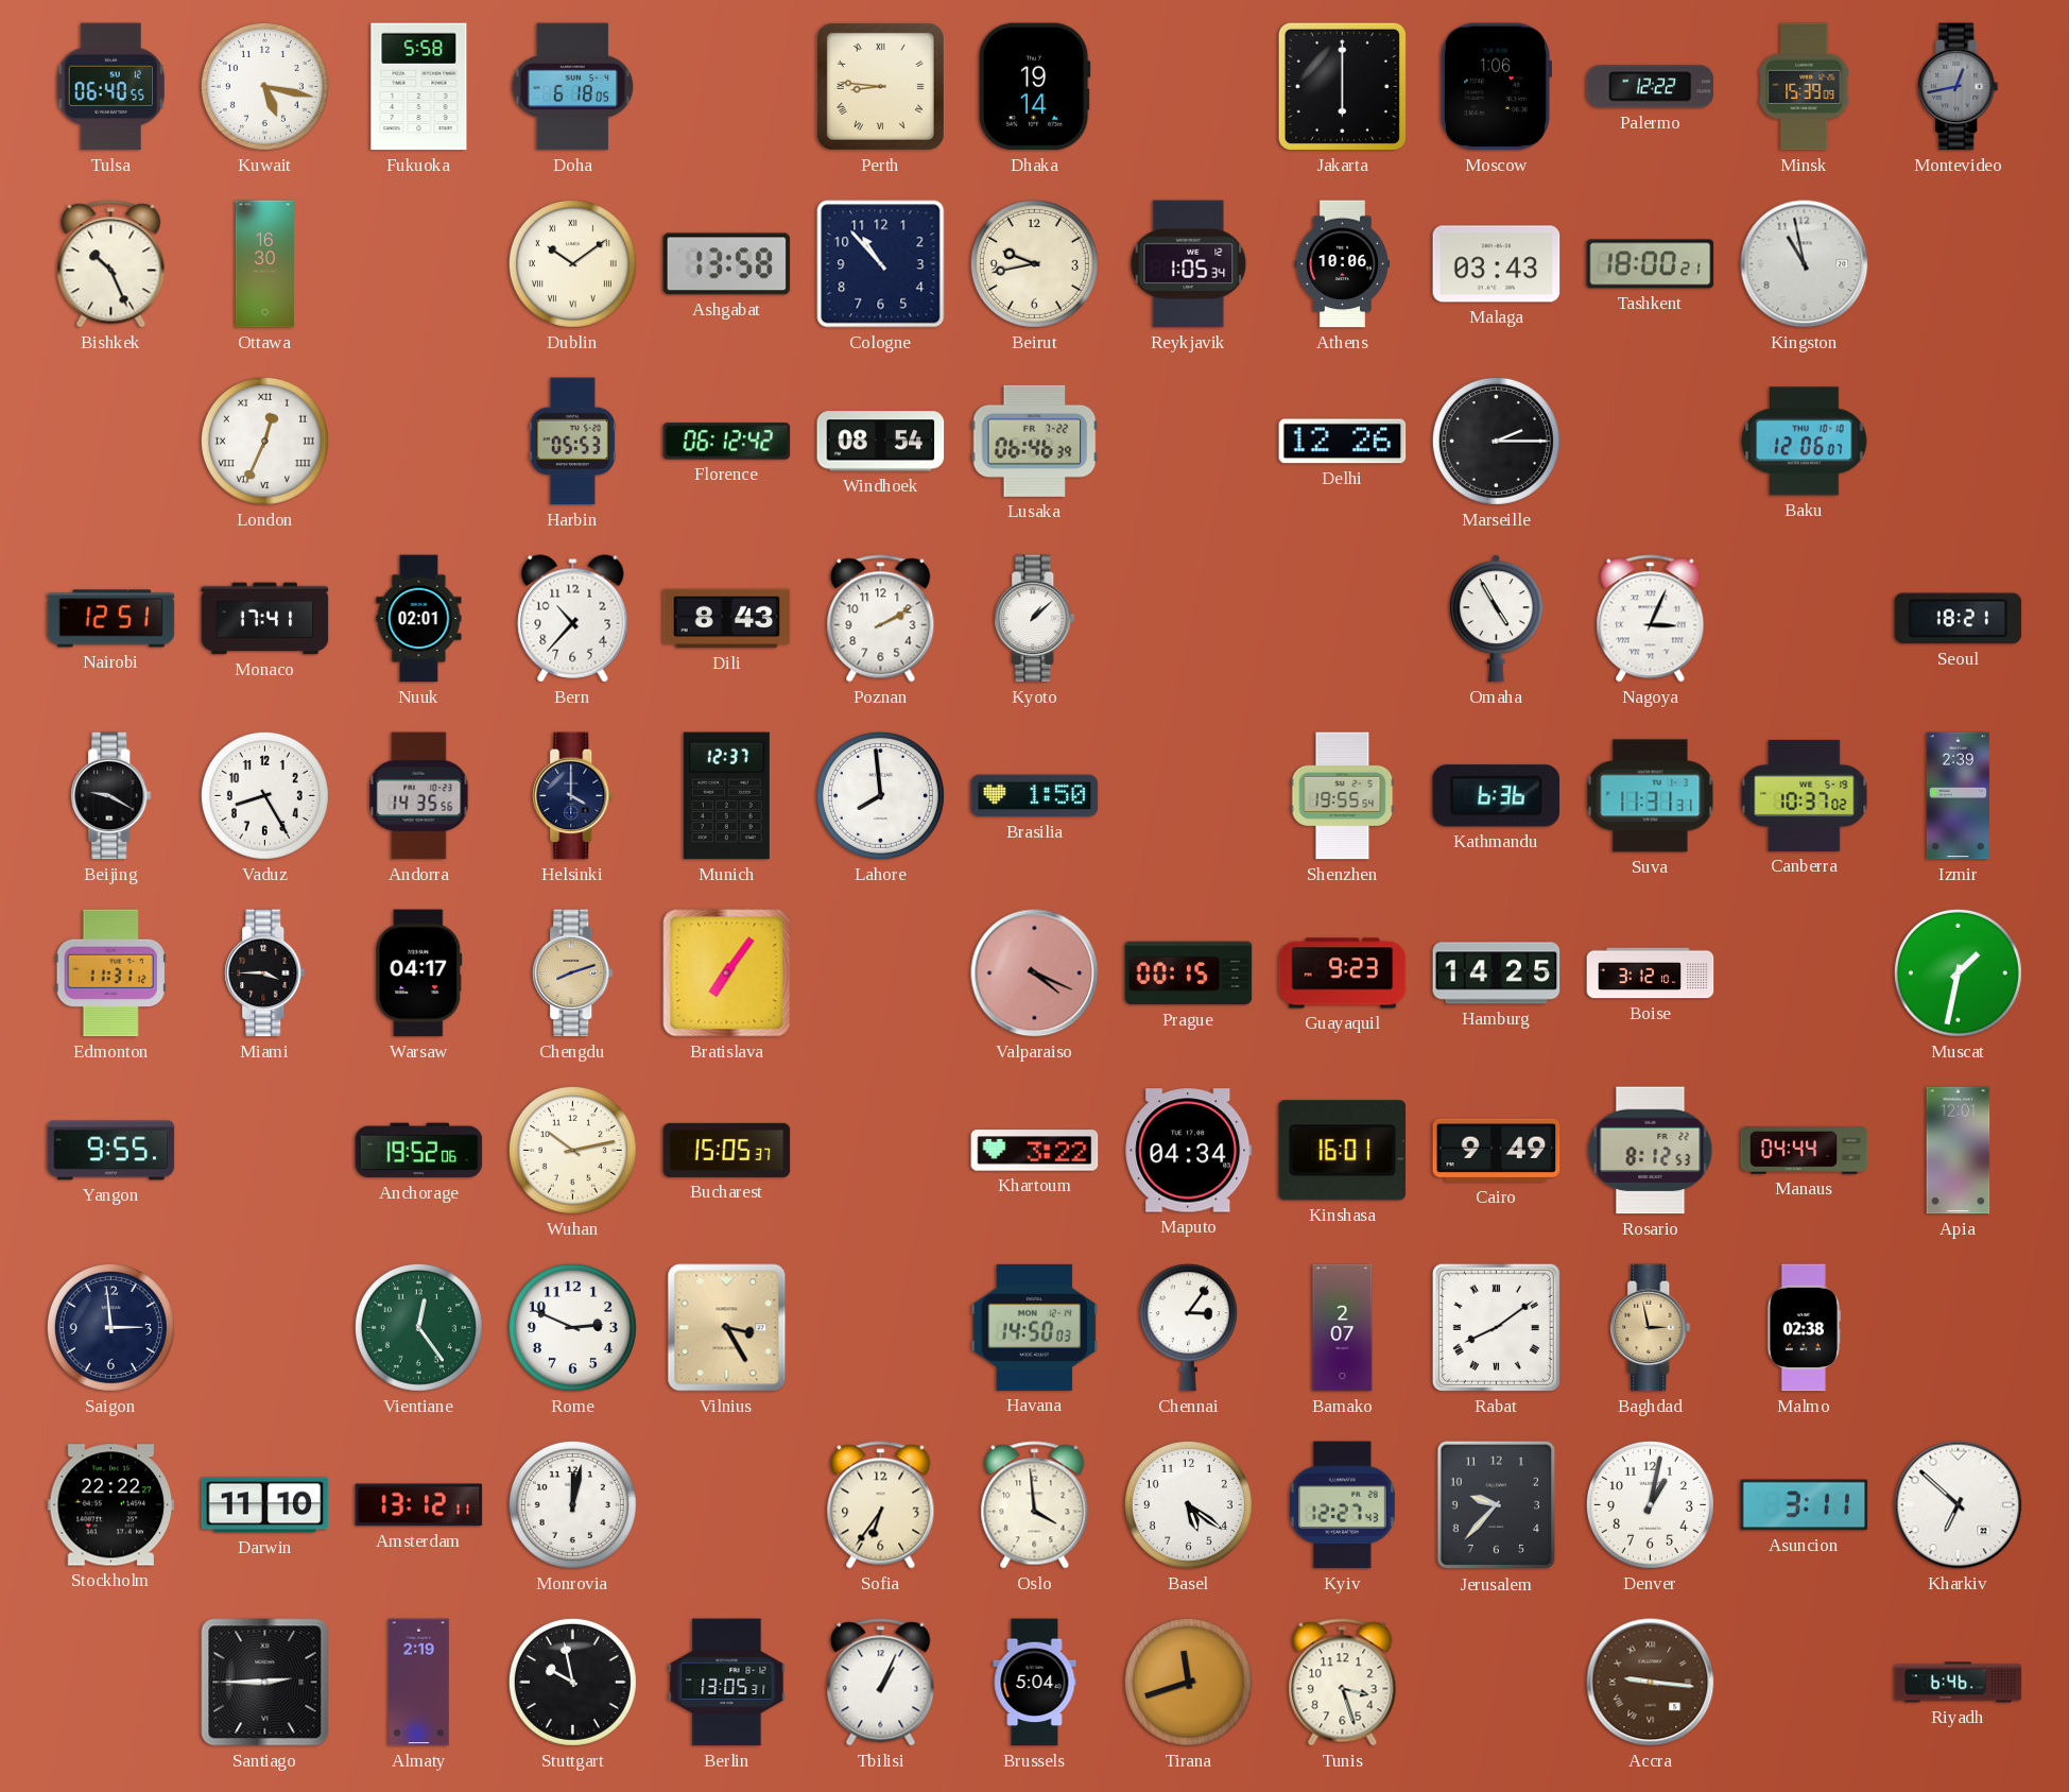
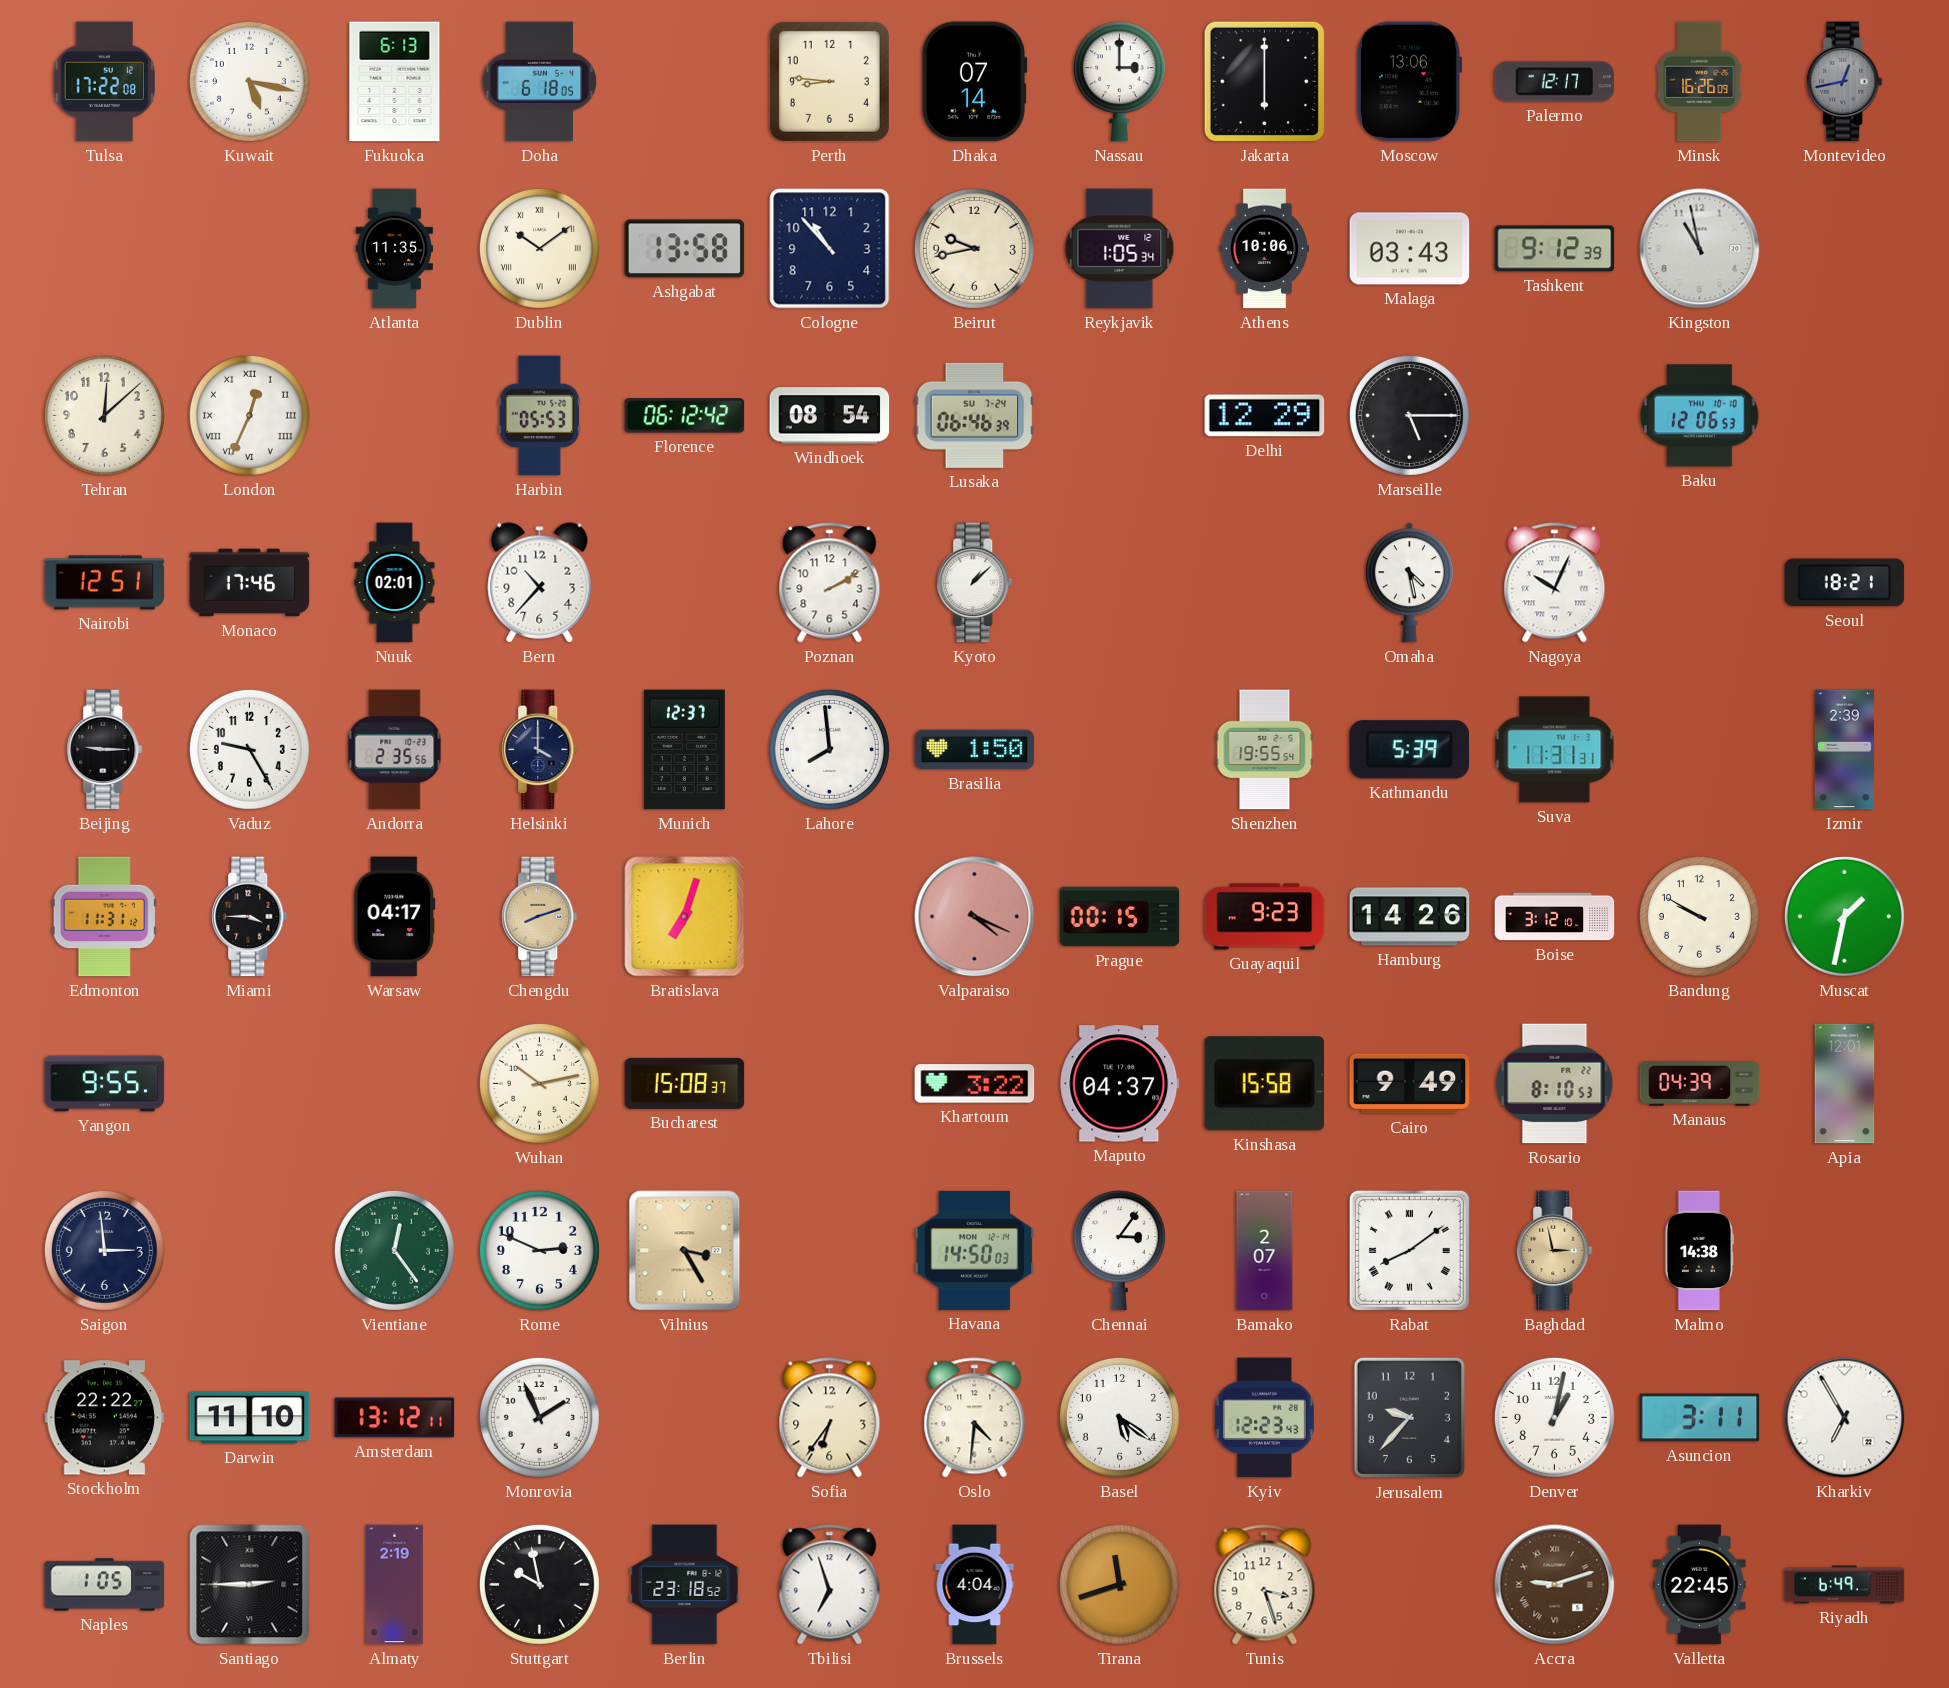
Tulsa: 06:40 -> 17:22
Fukuoka: 5:58 -> 6:13
Perth numerals: Roman -> Arabic
Dhaka: 19:14 -> 07:14
Nassau: none -> 3:00
Moscow: 1:06 -> 13:06
Palermo: 12:22 -> 12:17
Minsk: 15:39 -> 16:26
Bishkek: 10:26 -> none
Ottawa: 16:30 -> none
Atlanta: none -> 11:35
Tashkent: 18:00 -> 9:12
Tehran: none -> 12:08
Lusaka date: FR 7-22 -> SU 7-24
Delhi: 12:26 -> 12:29
Marseille: 2:15 -> 5:15
Baku: 12:06:07 -> 12:06:53
Monaco: 17:41 -> 17:46
Dili: 8:43 -> none
Omaha: 4:55 -> 4:28
Nagoya: 3:04 -> 10:04
Beijing: 9:20 -> 9:15
Vaduz: 8:25 -> 9:25
Andorra: 14:35 -> 2:35
Kathmandu: 6:36 -> 5:39
Canberra: 10:37 -> none
Bratislava: 7:06 -> 7:03
Hamburg: 14:25 -> 14:26
Bandung: none -> 9:50
Anchorage: 19:52 -> none
Bucharest: 15:05 -> 15:08
Maputo: 04:34 -> 04:37
Kinshasa: 16:01 -> 15:58
Rosario: 8:12 -> 8:10
Manaus: 04:44 -> 04:39
Malmo: 02:38 -> 14:38
Monrovia: 12:02 -> 1:56
Oslo: 3:59 -> 4:31
Kyiv: 12:27 -> 12:23
Kharkiv: 6:52 -> 6:55
Naples: none -> 1:05
Berlin: 13:05 -> 23:18
Tbilisi: 1:04 -> 6:57
Brussels: 5:04 -> 4:04
Accra: 9:16 -> 9:12
Valletta: none -> 22:45
Riyadh: 6:46 -> 6:49
